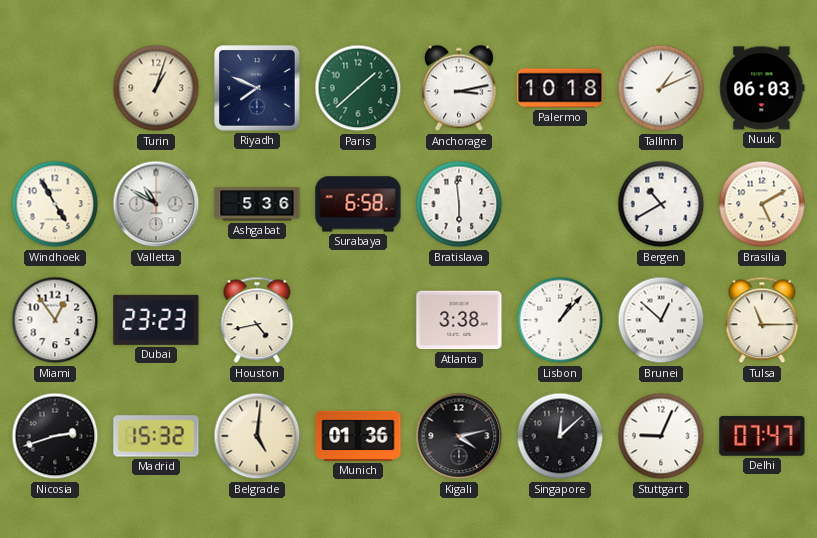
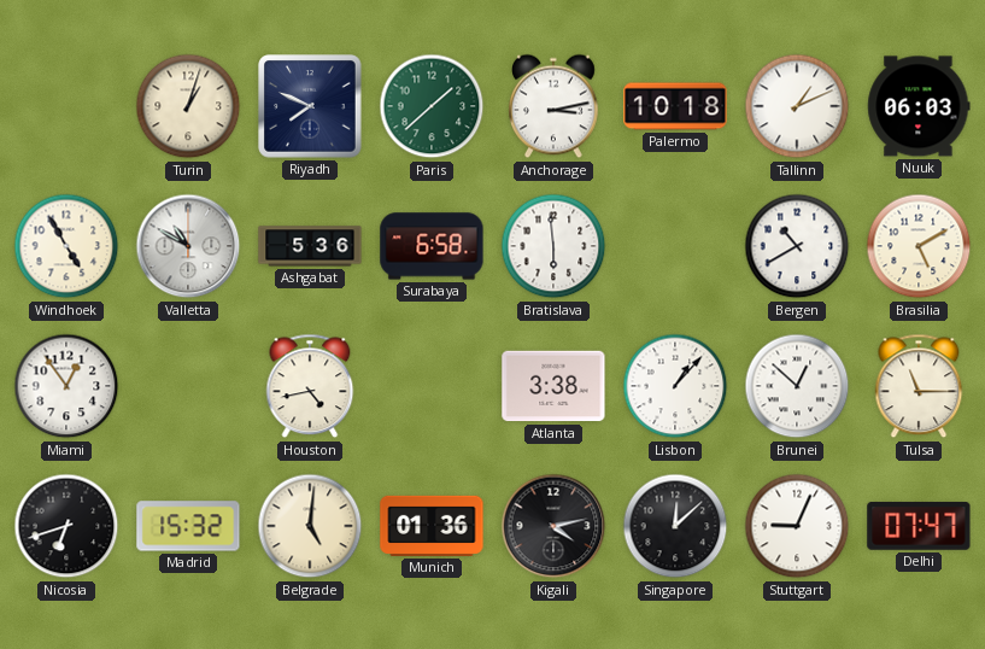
Dubai: 23:23 -> none
Nicosia: 2:42 -> 6:42
